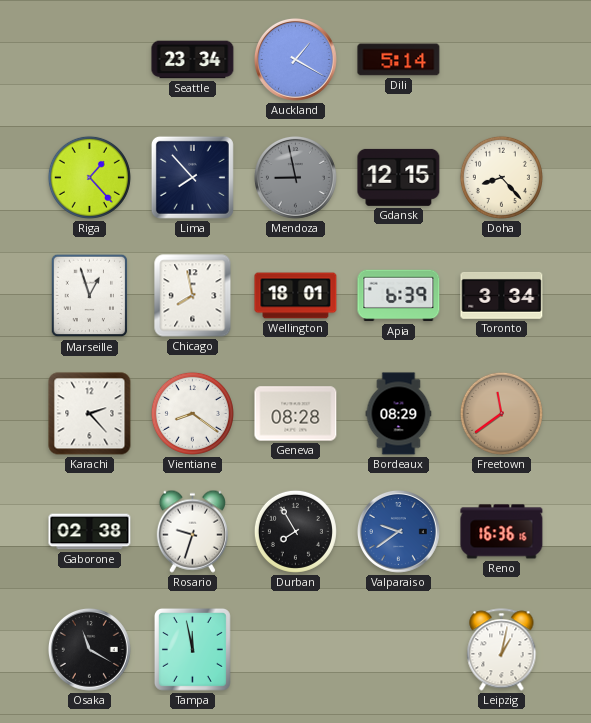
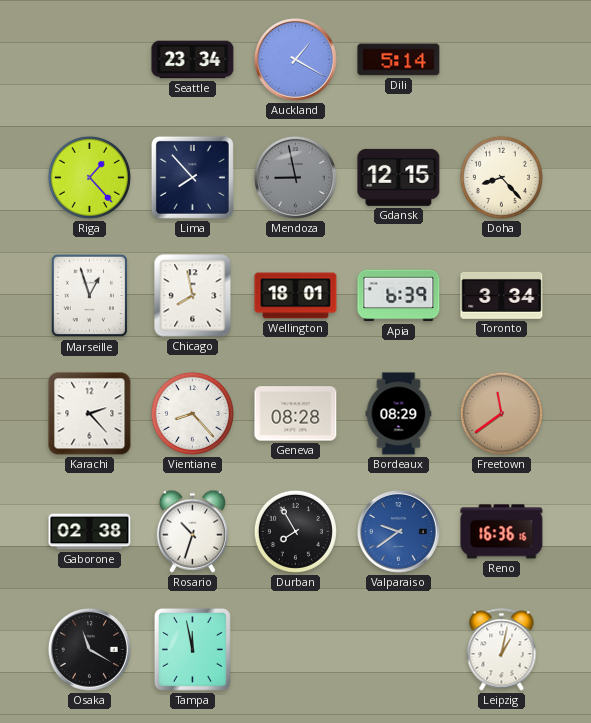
Vientiane: 8:21 -> 8:23
Rosario: 9:33 -> 10:33
